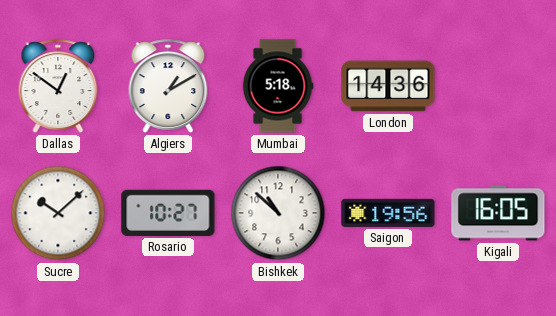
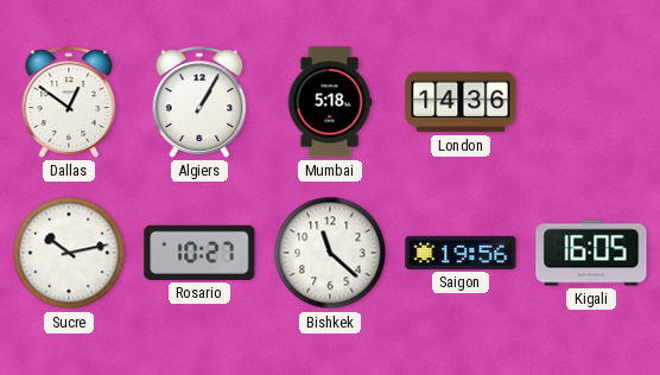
Algiers: 1:10 -> 1:05
Sucre: 10:08 -> 10:13
Bishkek: 10:52 -> 11:22
